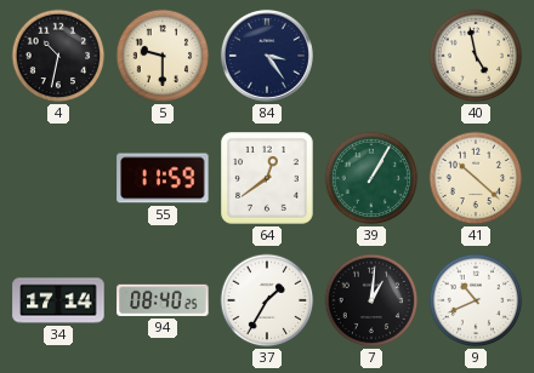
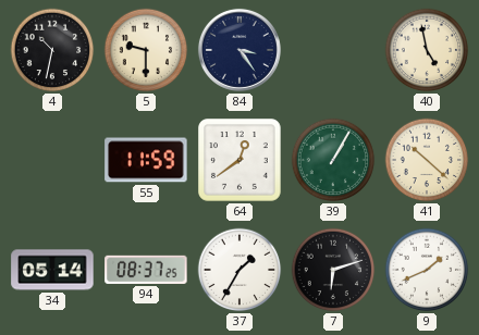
34: 17:14 -> 05:14
94: 08:40 -> 08:37
7: 1:01 -> 6:12
9: 10:41 -> 1:41
